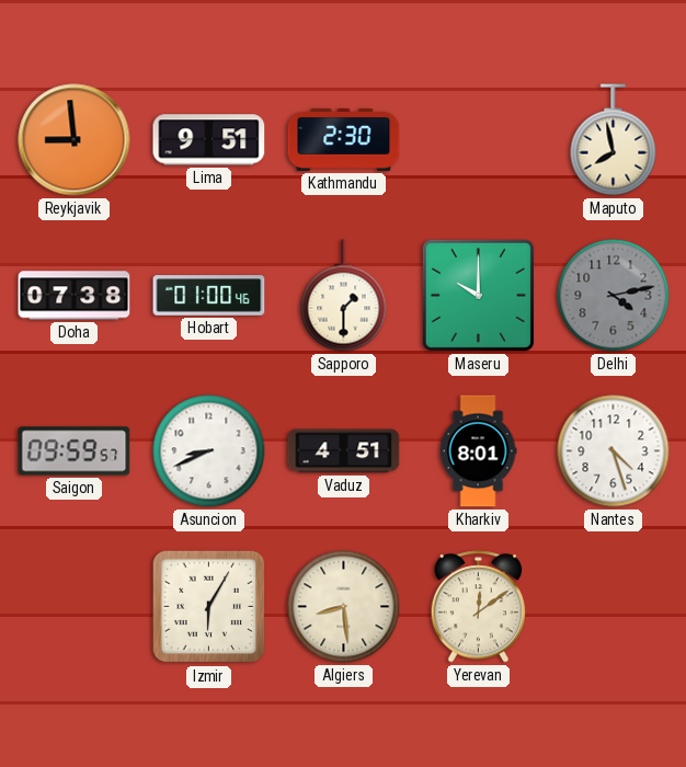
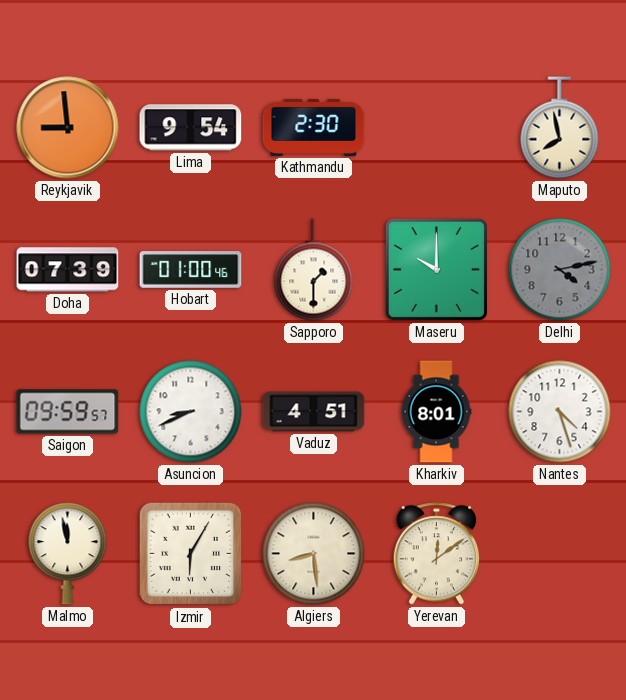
Lima: 9:51 -> 9:54
Doha: 07:38 -> 07:39
Malmo: none -> 11:58
